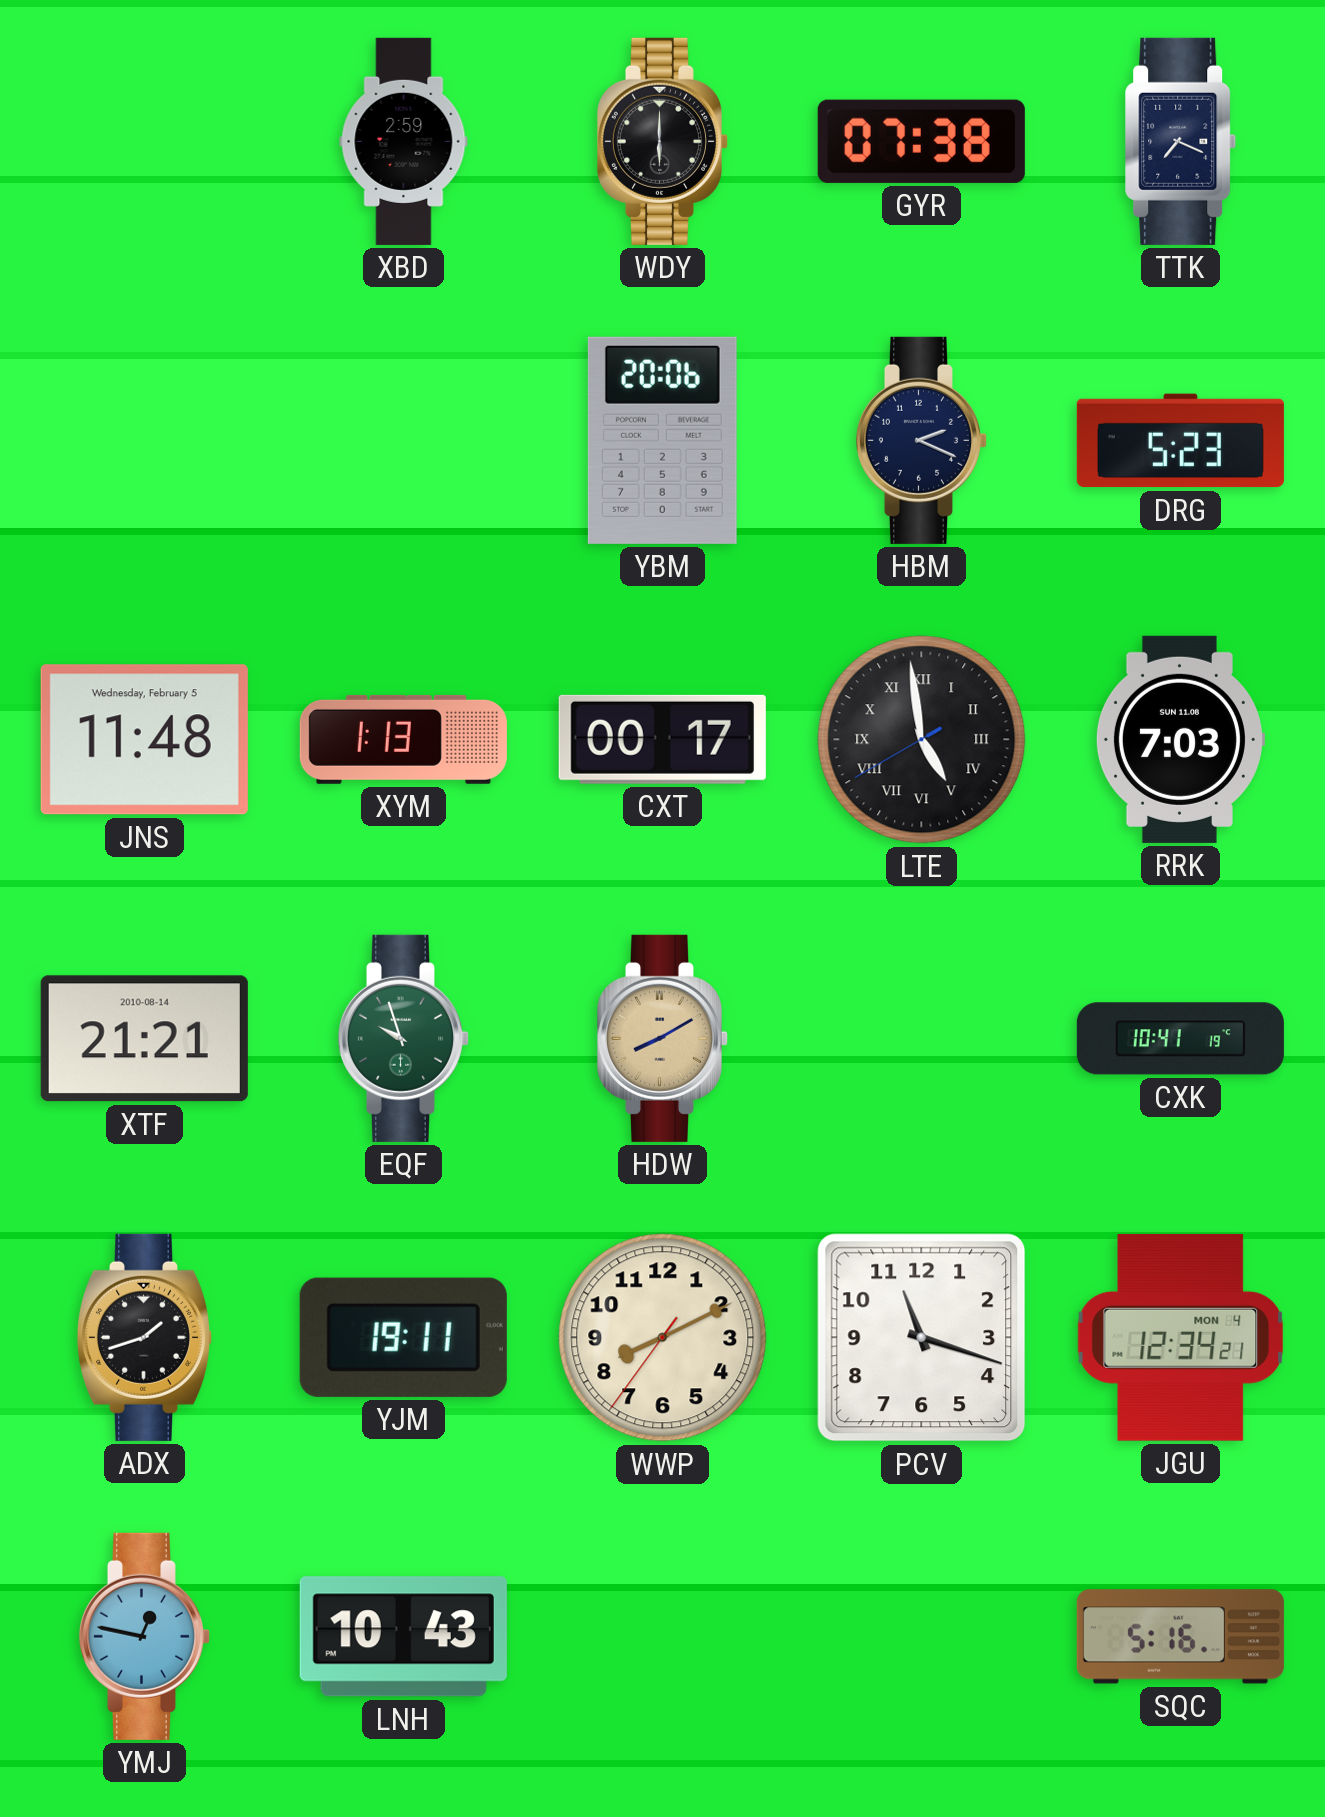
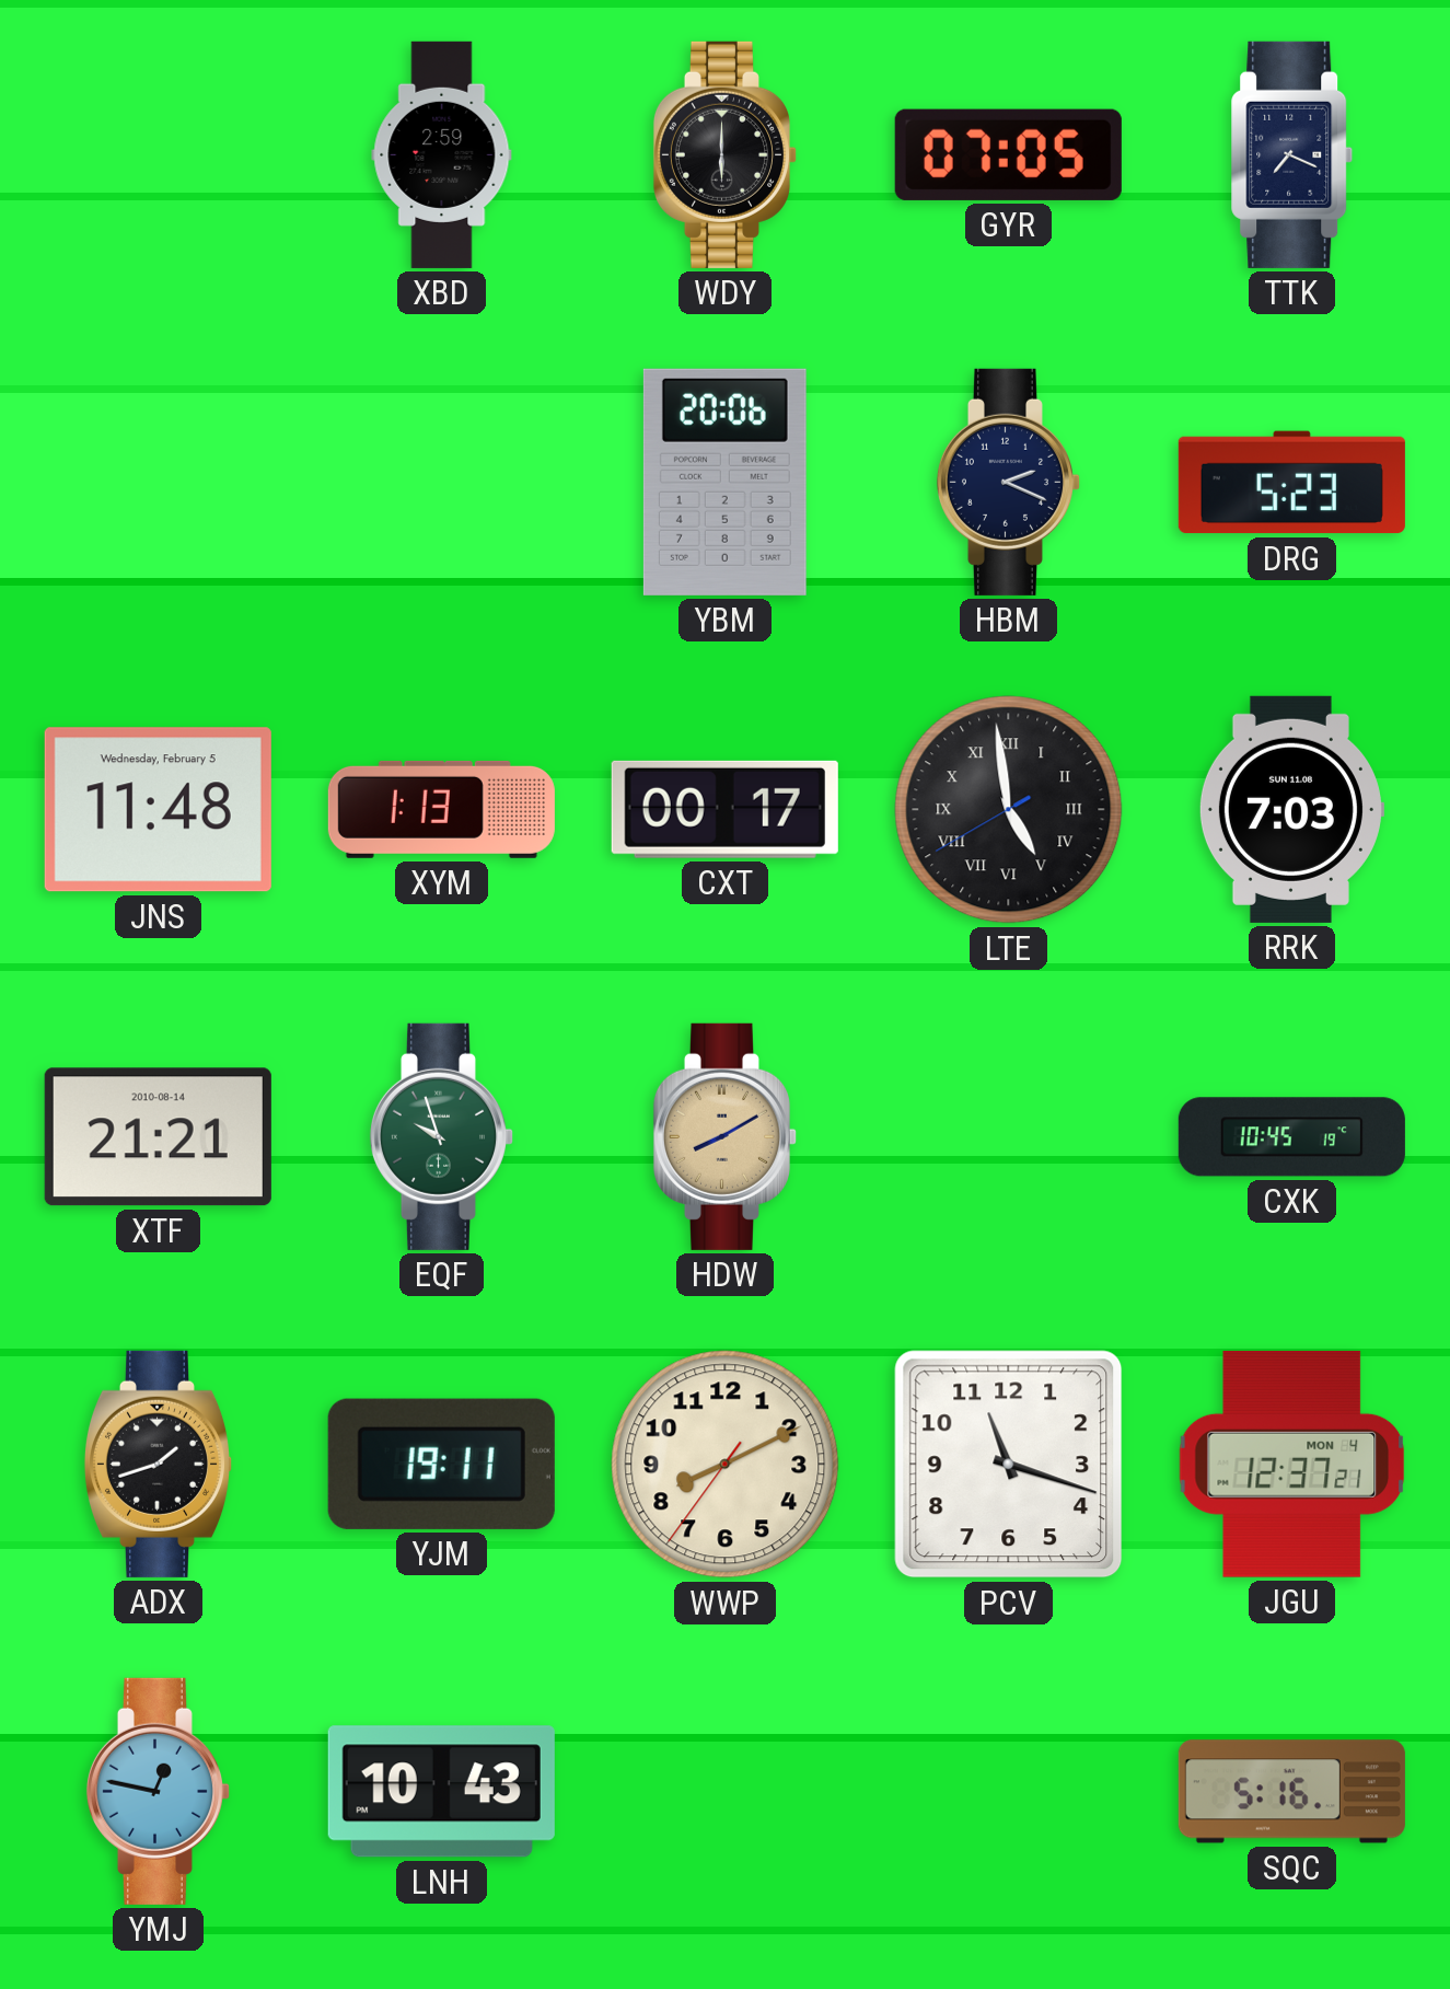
GYR: 07:38 -> 07:05
CXK: 10:41 -> 10:45
JGU: 12:34 -> 12:37
